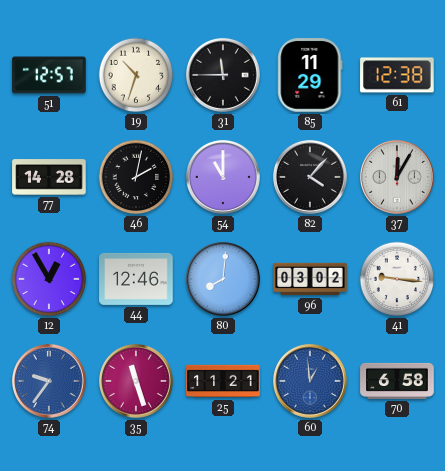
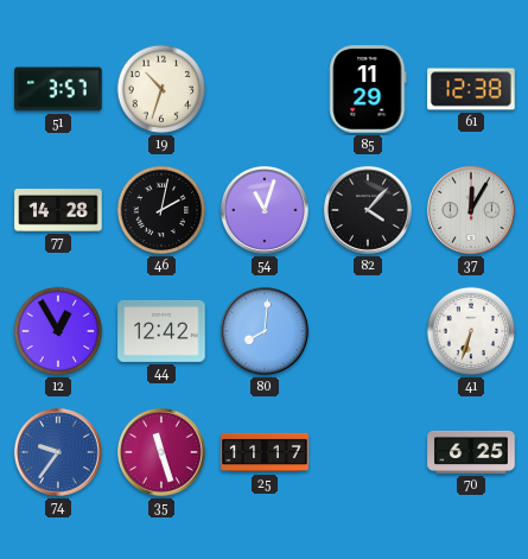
51: 12:57 -> 3:57
31: 11:45 -> none
54: 11:00 -> 11:03
44: 12:46 -> 12:42
96: 03:02 -> none
41: 9:16 -> 6:33
25: 11:21 -> 11:17
60: 12:59 -> none
70: 6:58 -> 6:25
